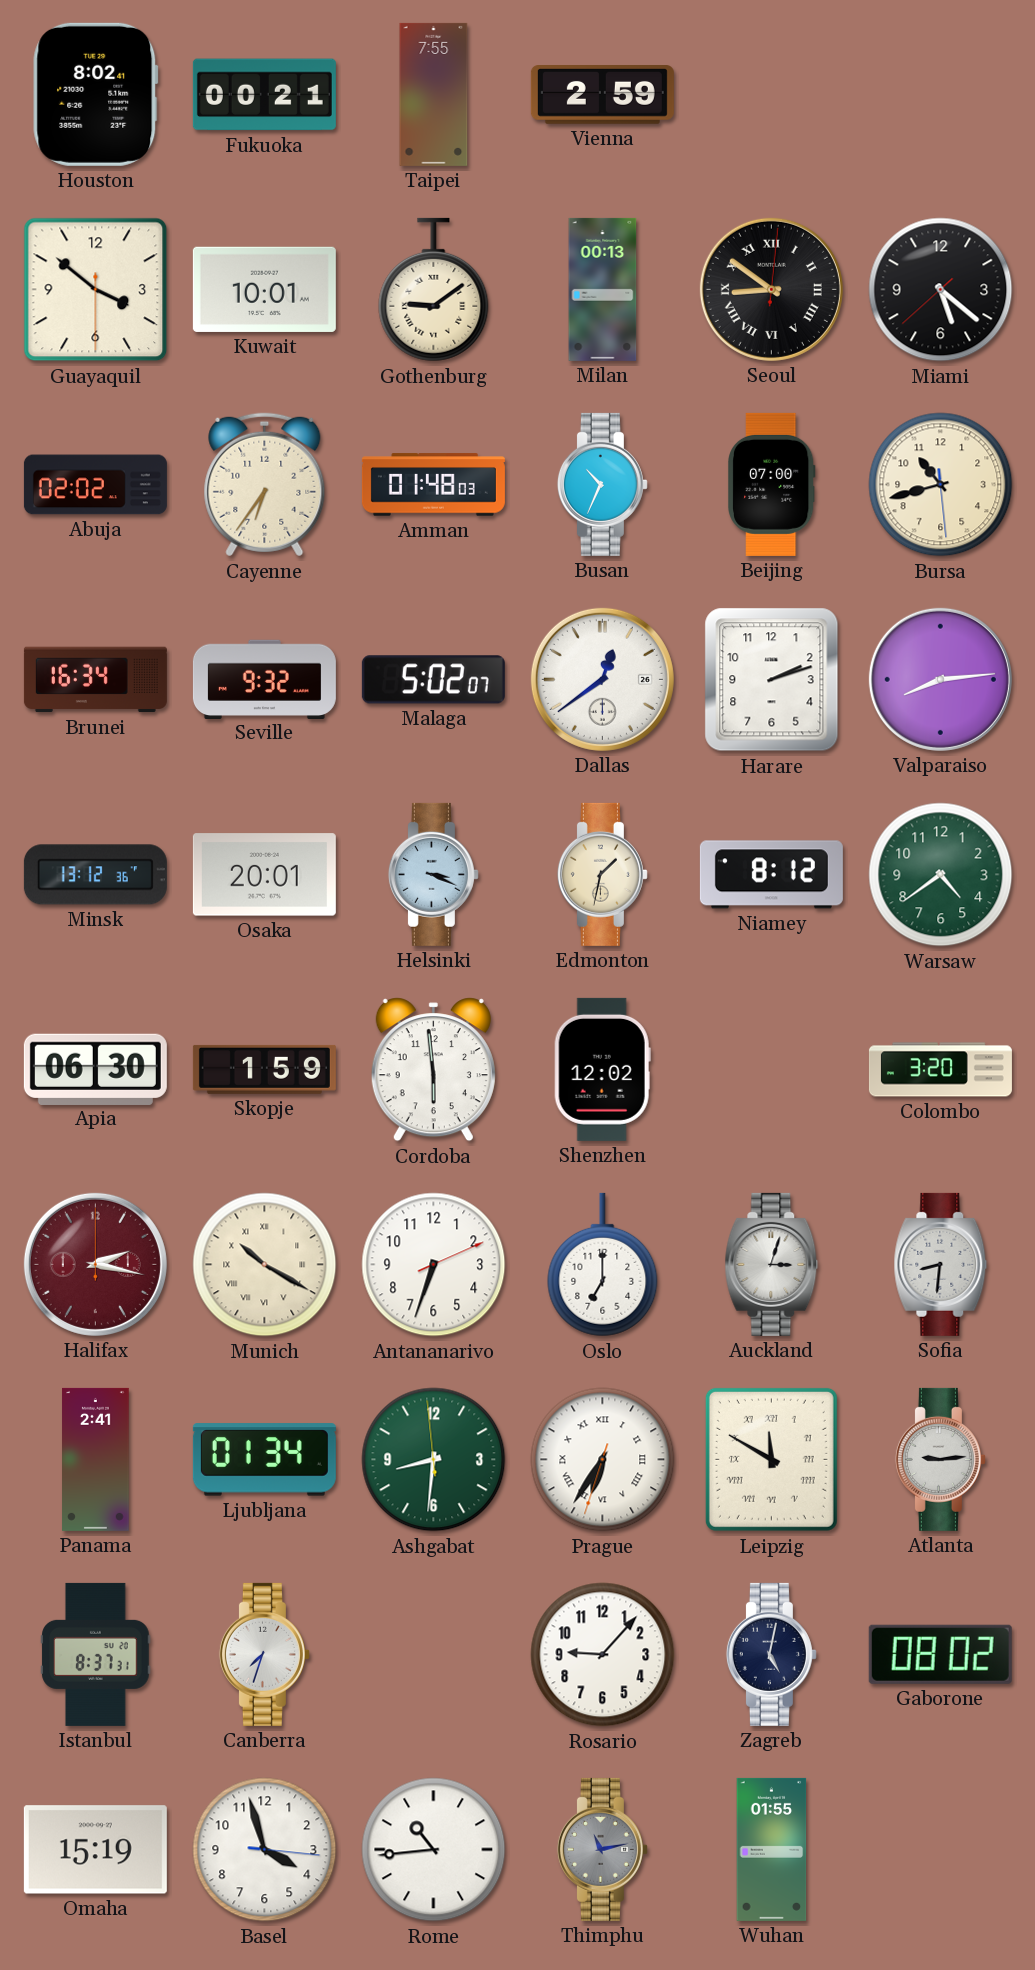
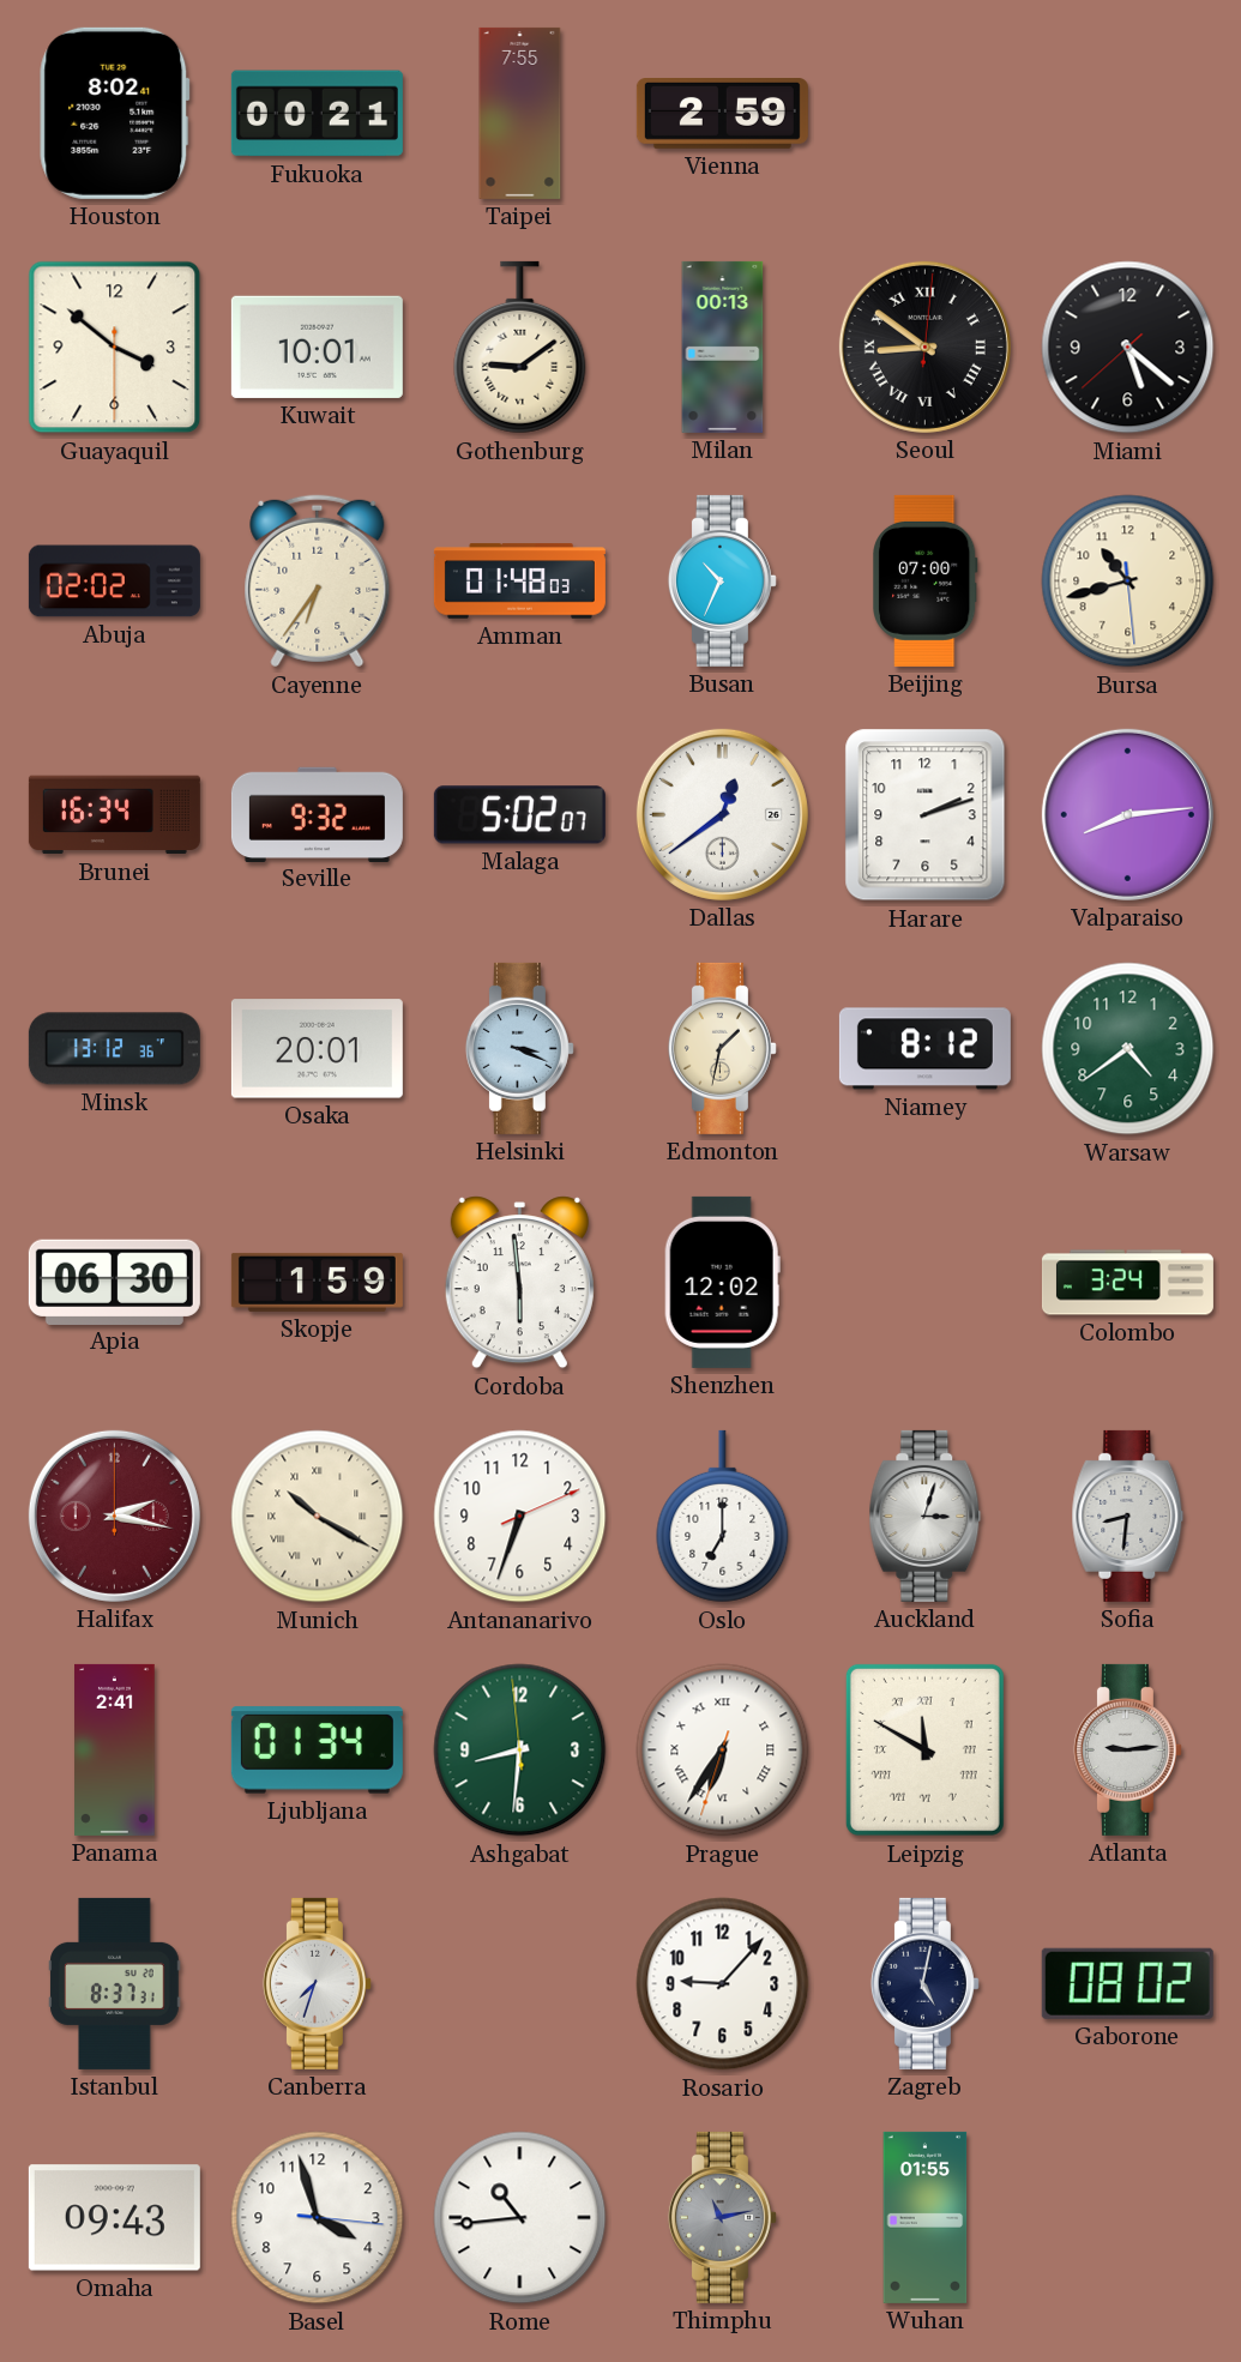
Colombo: 3:20 -> 3:24
Omaha: 15:19 -> 09:43
